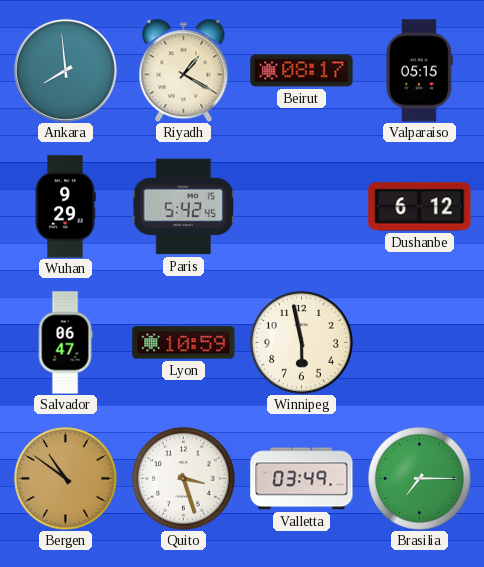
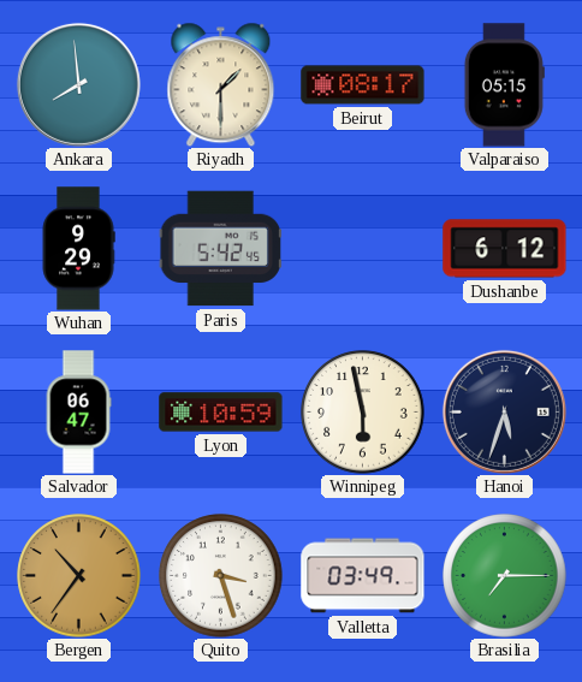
Riyadh: 1:20 -> 1:30
Hanoi: none -> 5:33
Bergen: 10:51 -> 10:36
